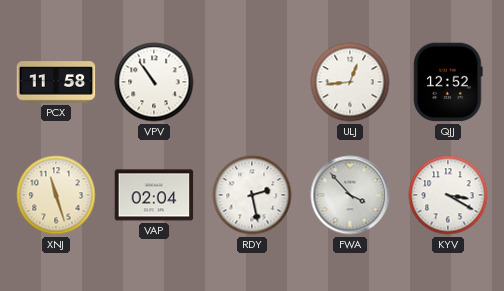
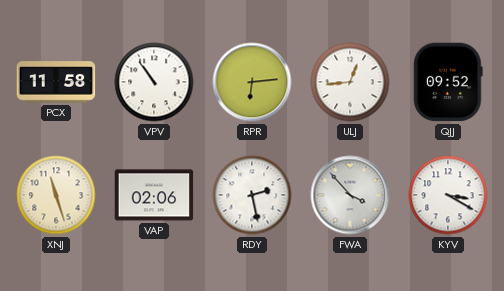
RPR: none -> 6:14
QJJ: 12:52 -> 09:52
VAP: 02:04 -> 02:06
